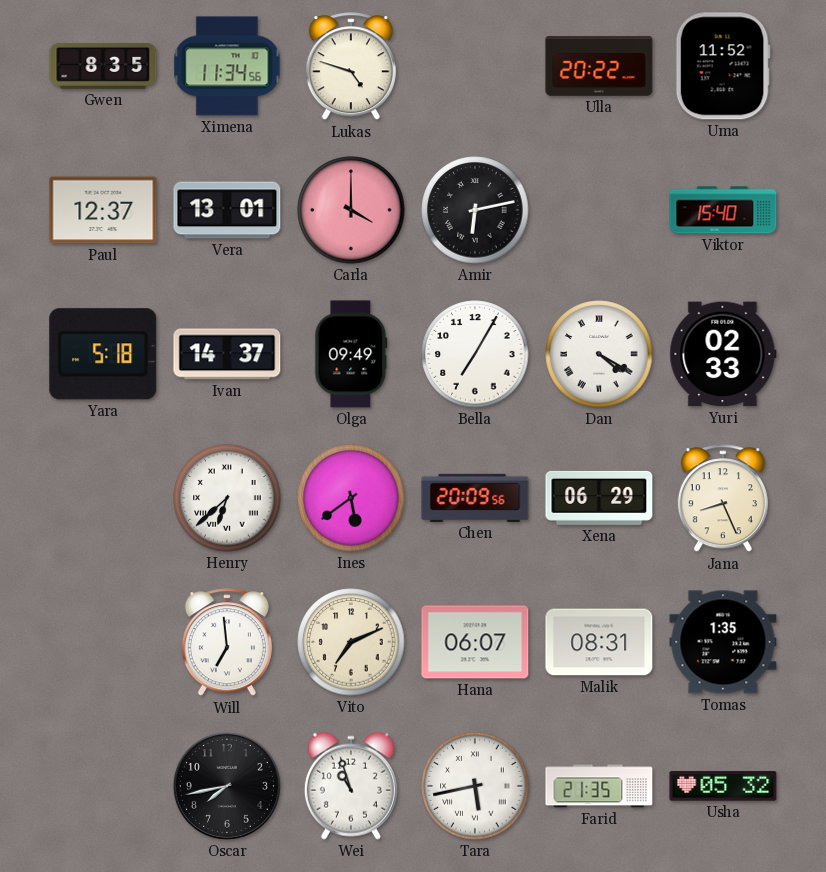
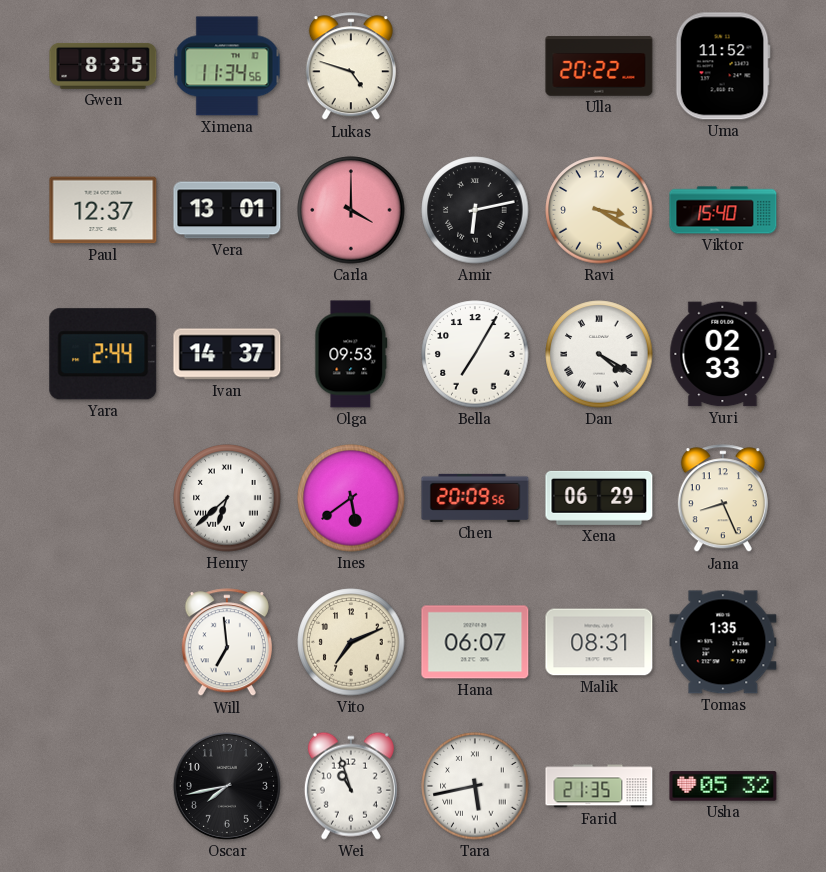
Ravi: none -> 3:20
Yara: 5:18 -> 2:44
Olga: 09:49 -> 09:53
